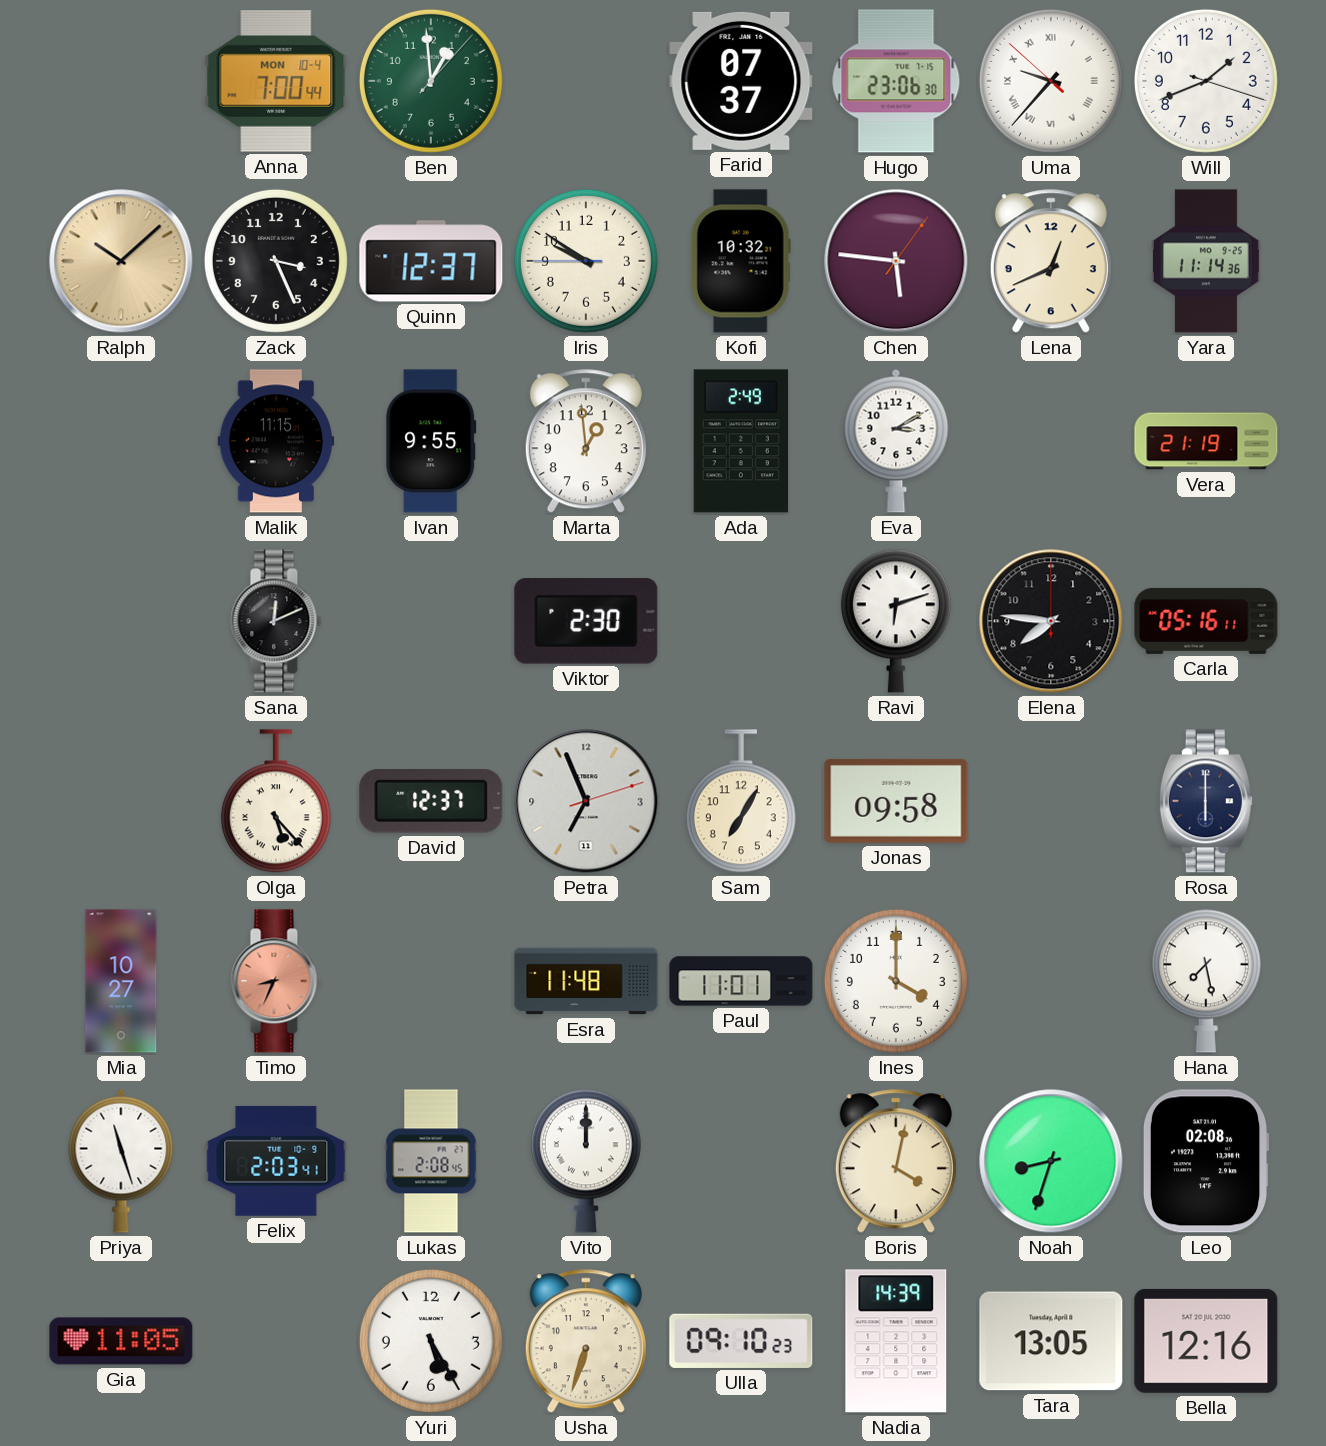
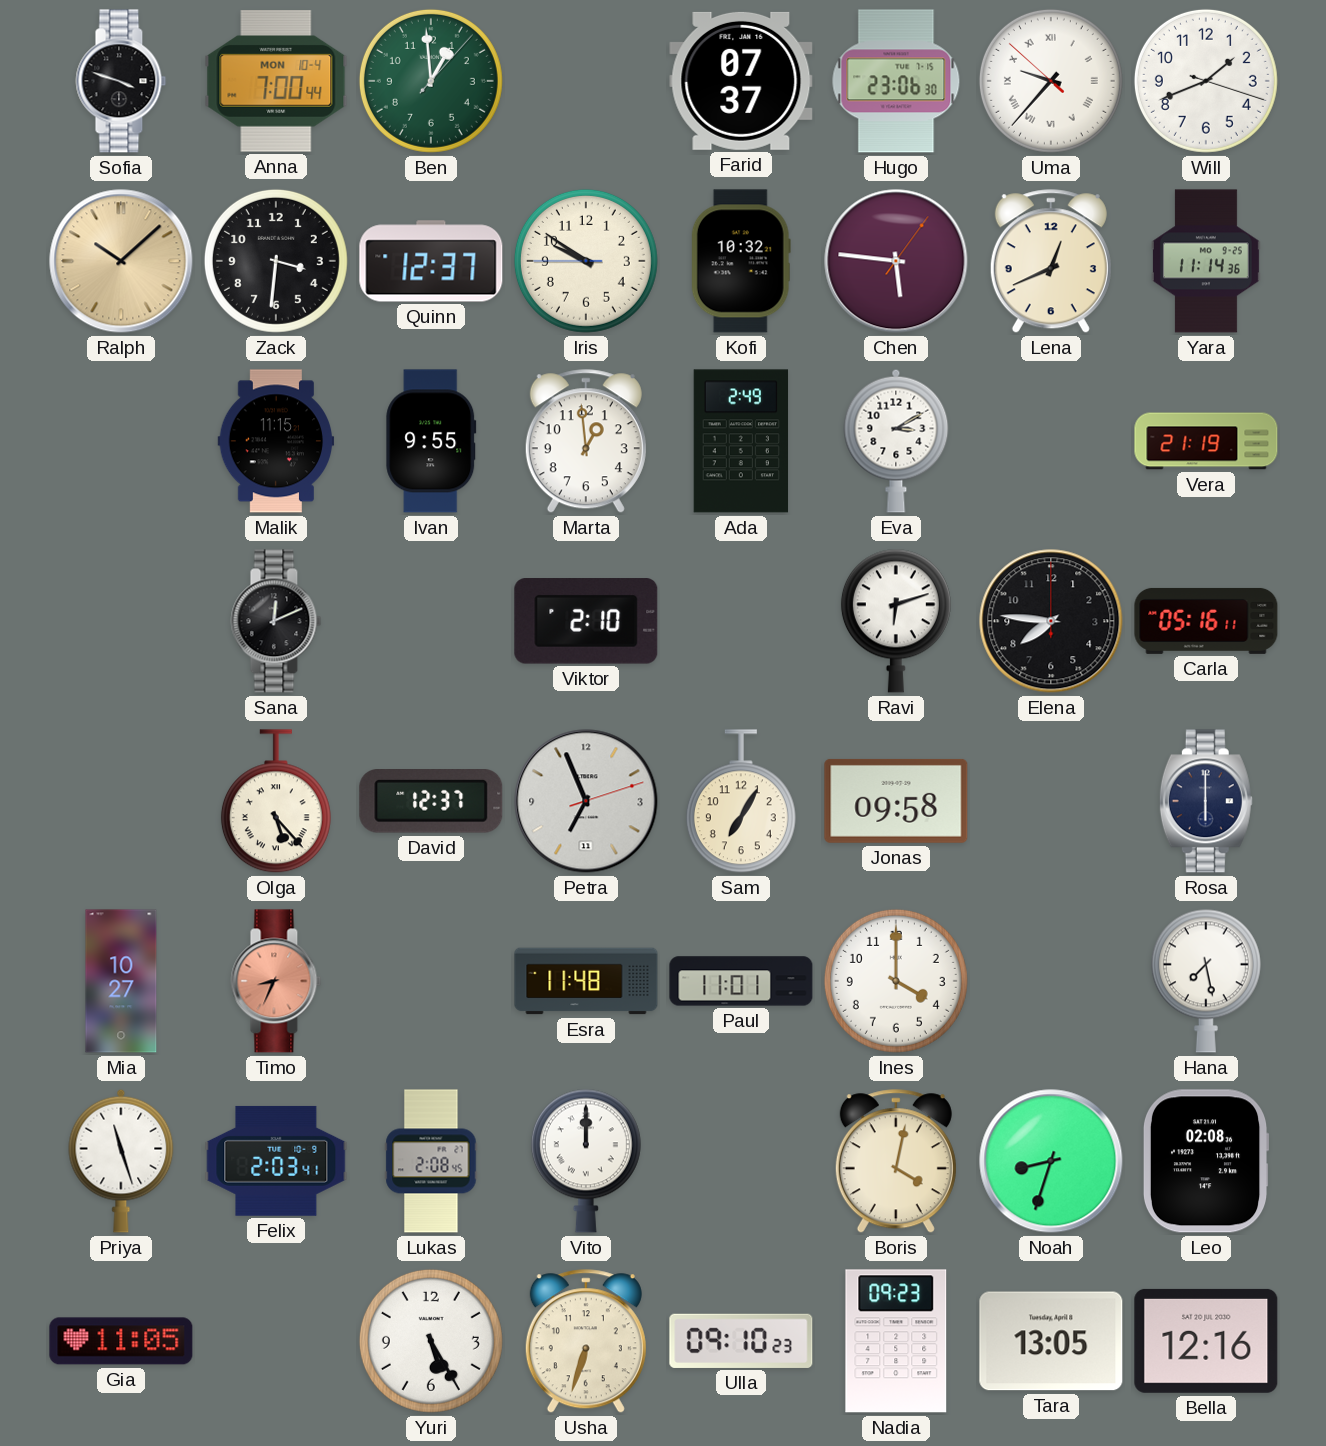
Sofia: none -> 3:48
Zack: 3:26 -> 3:31
Viktor: 2:30 -> 2:10
Nadia: 14:39 -> 09:23
